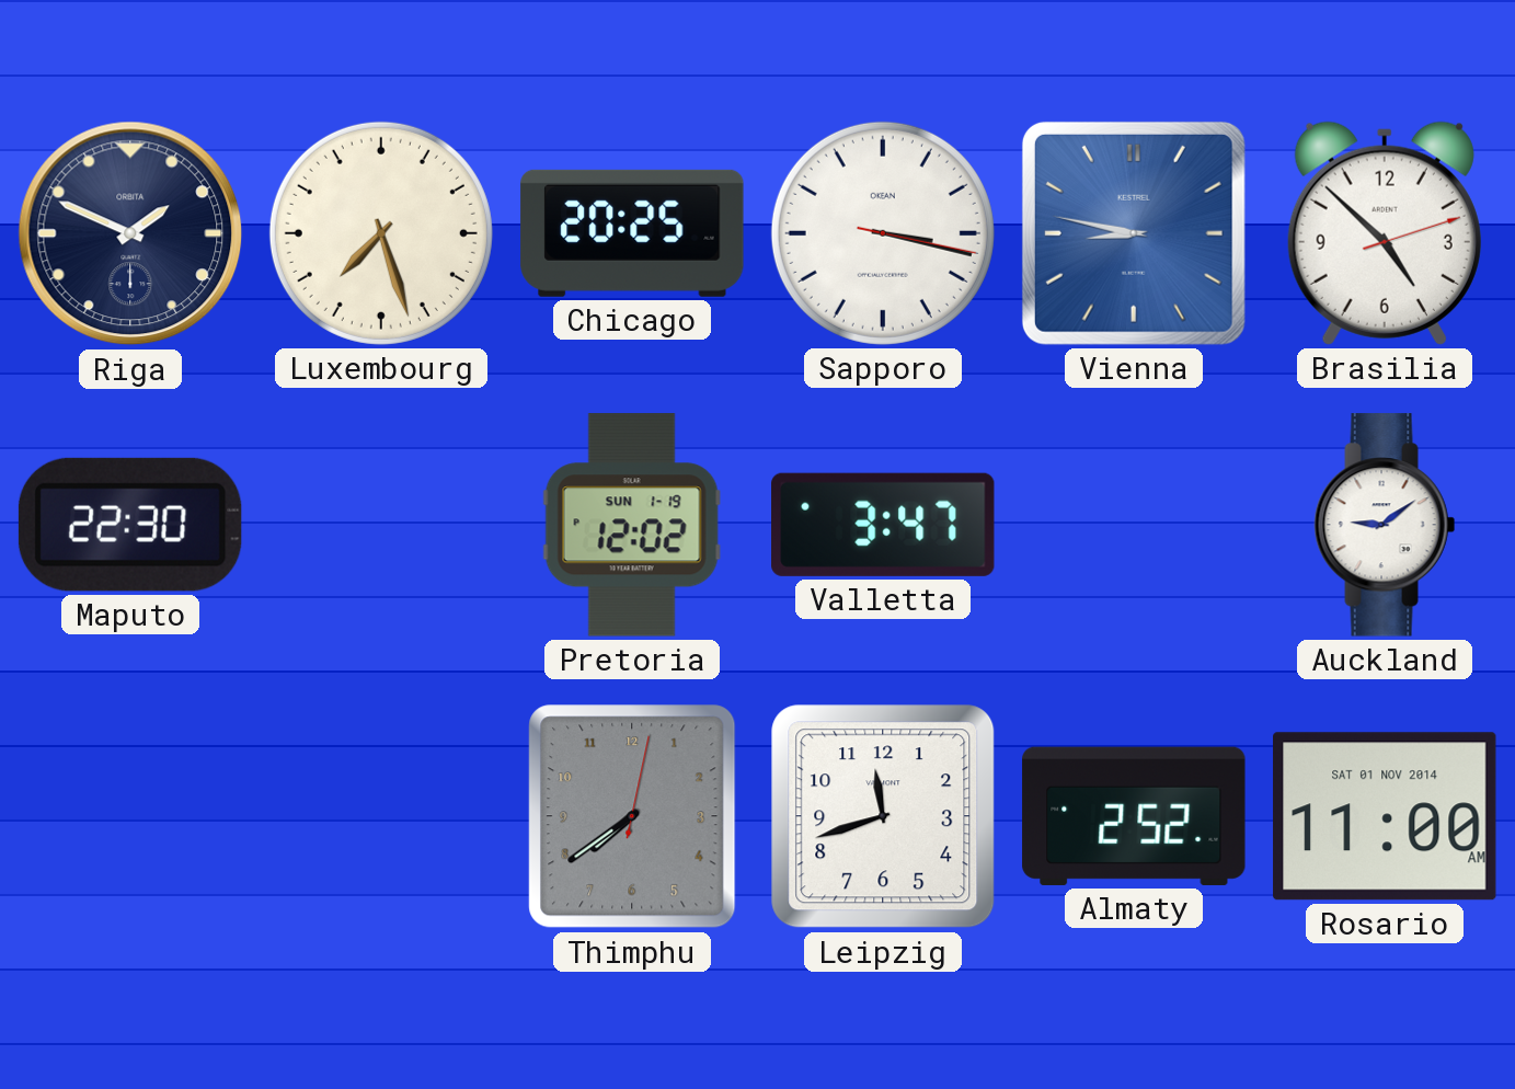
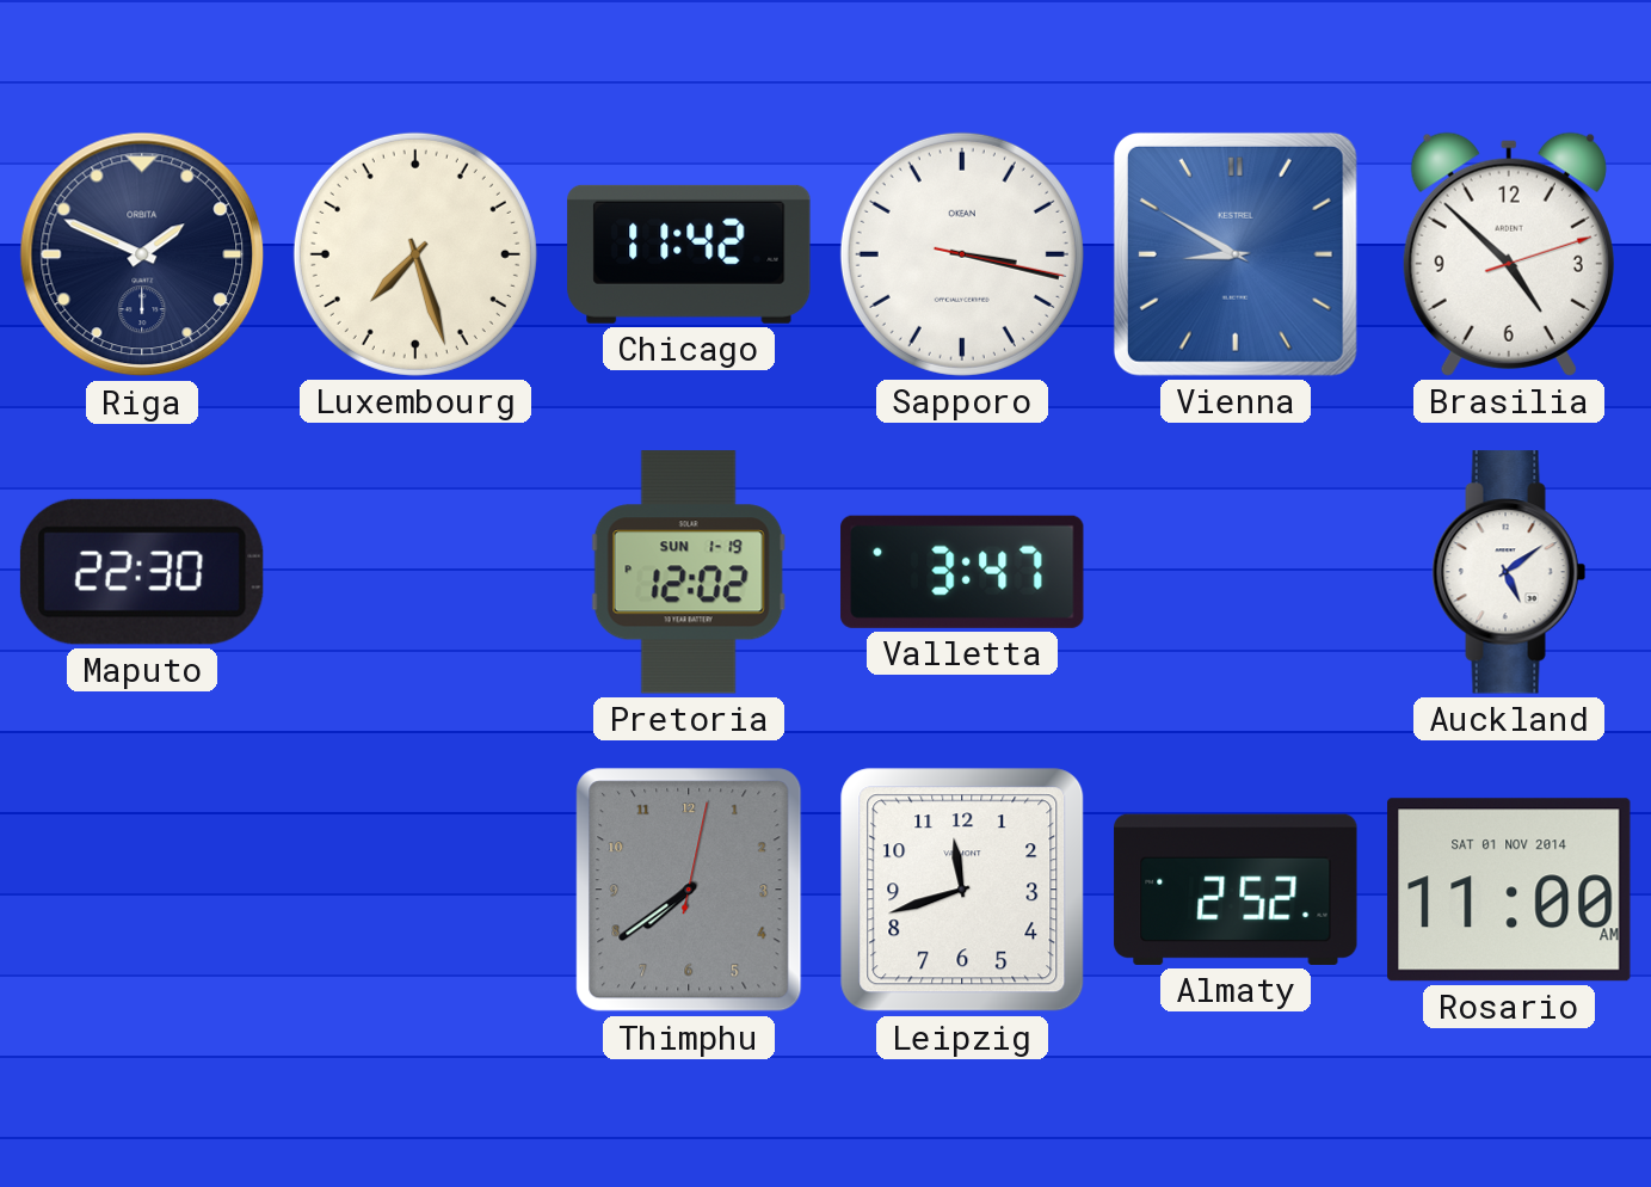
Chicago: 20:25 -> 11:42
Vienna: 8:47 -> 8:50
Auckland: 9:09 -> 5:09
